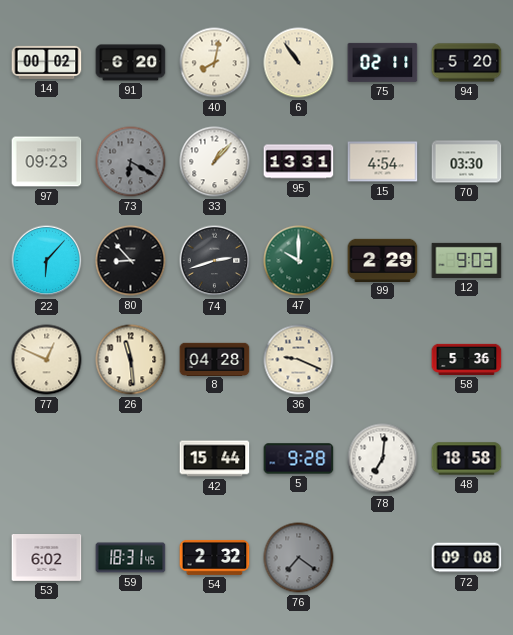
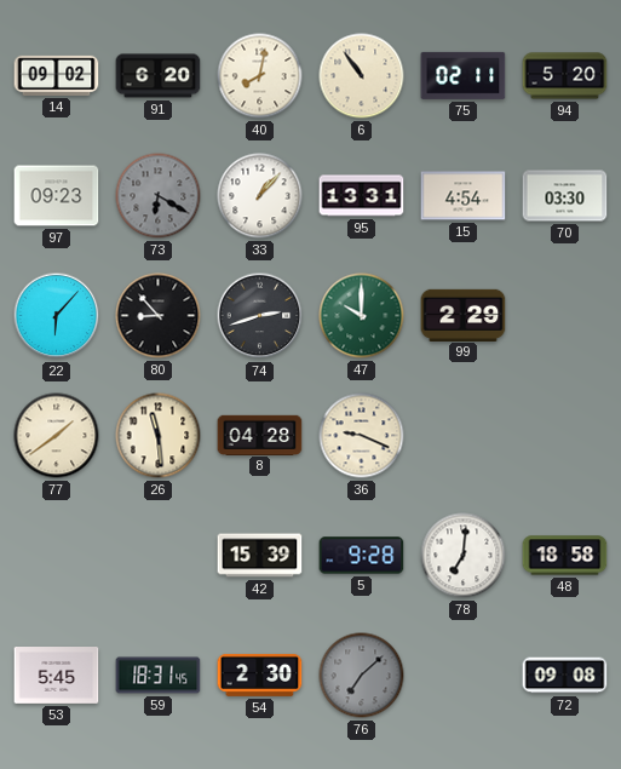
14: 00:02 -> 09:02
12: 9:03 -> none
77: 12:49 -> 1:39
58: 5:36 -> none
42: 15:44 -> 15:39
53: 6:02 -> 5:45
54: 2:32 -> 2:30
76: 7:21 -> 7:08
